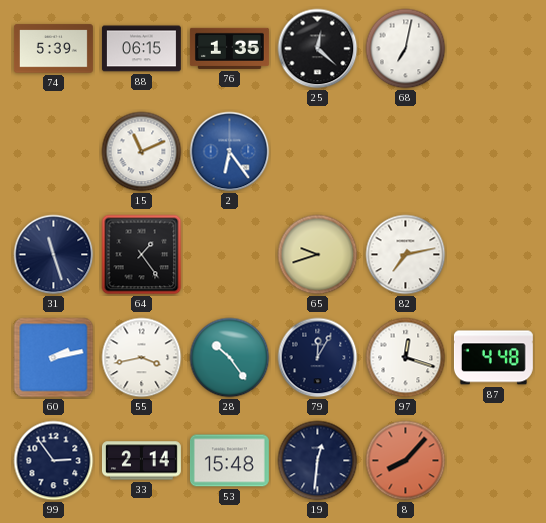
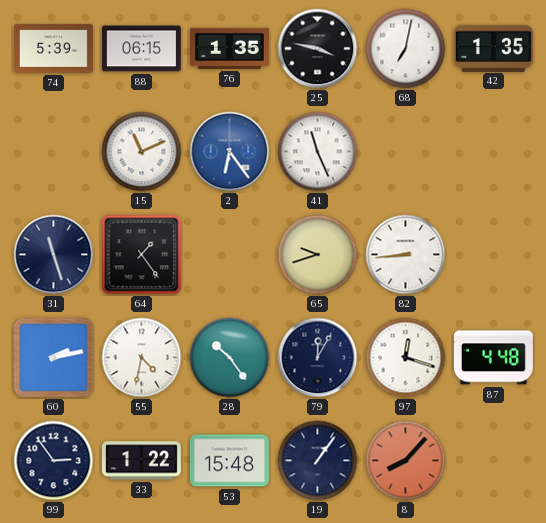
25: 12:22 -> 3:47
42: none -> 1:35
41: none -> 11:26
82: 7:13 -> 8:44
55: 3:43 -> 4:32
33: 2:14 -> 1:22
19: 12:31 -> 1:06
